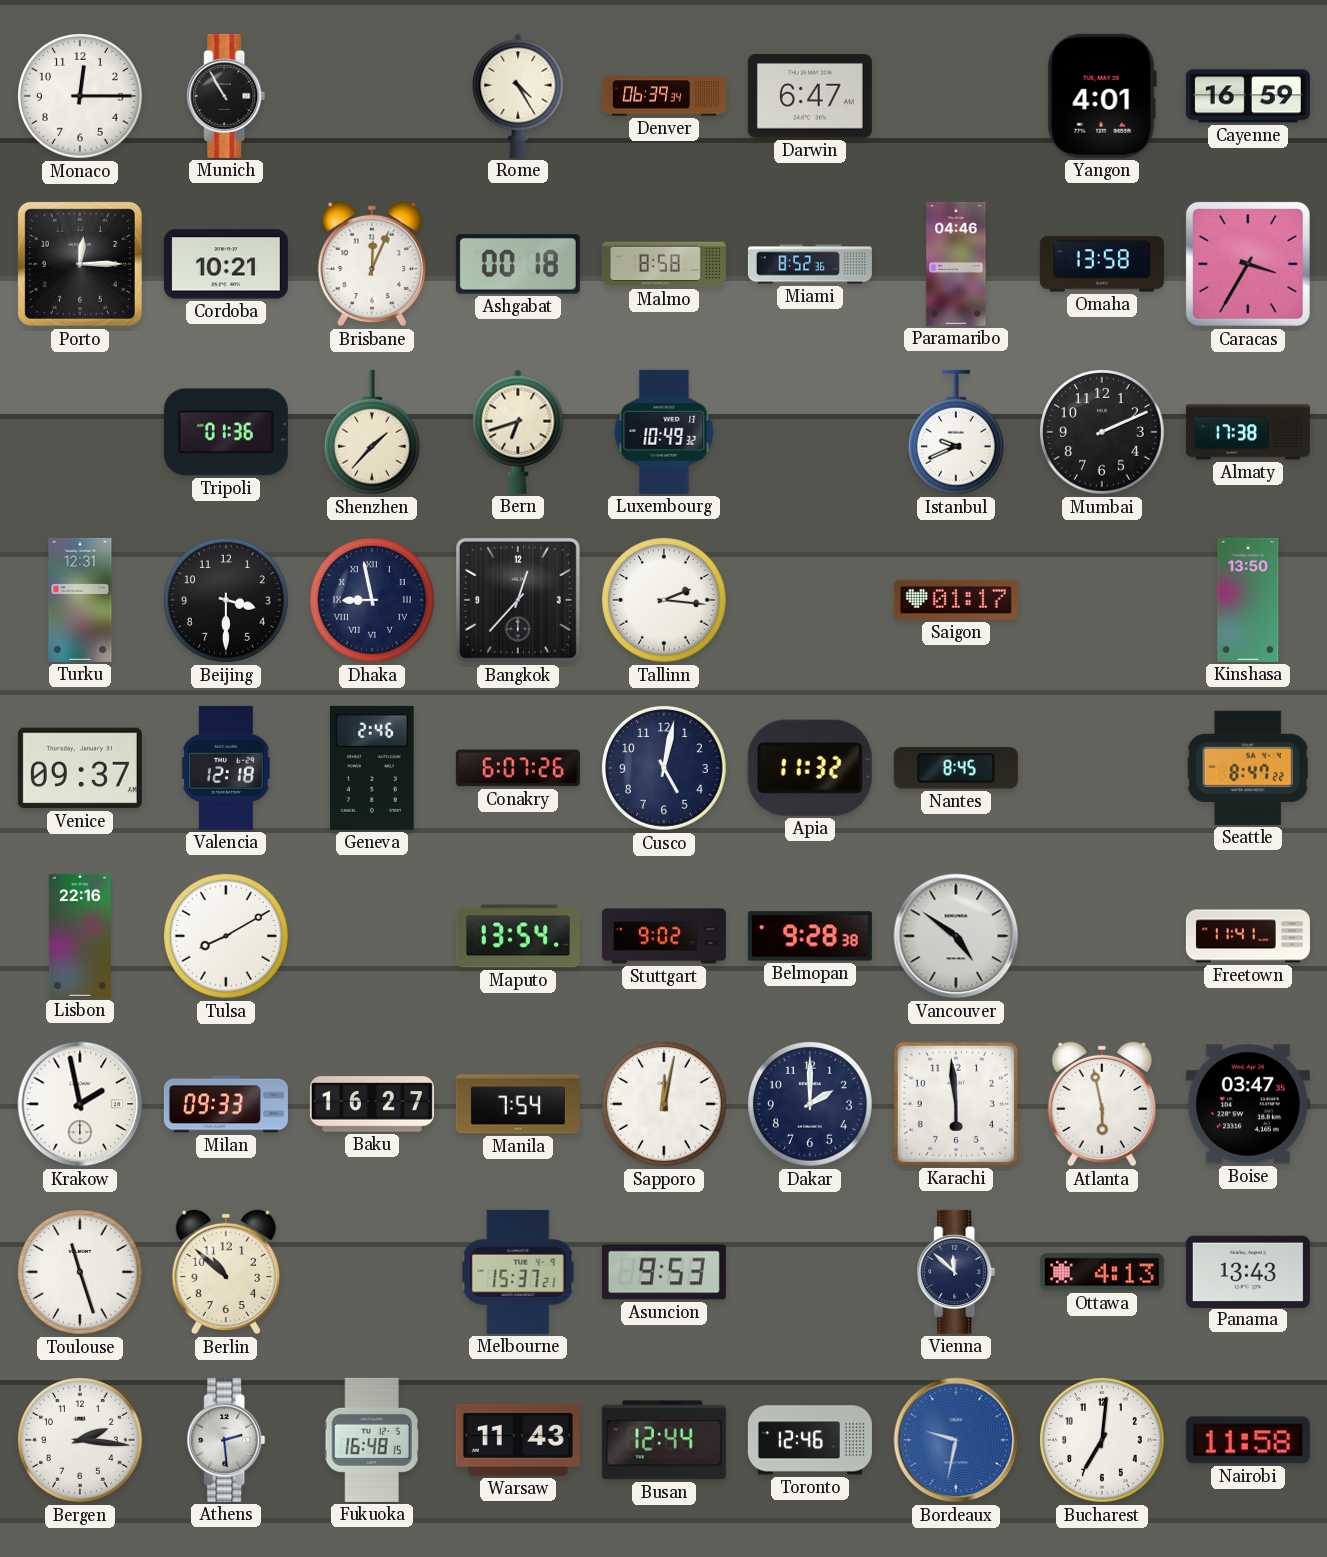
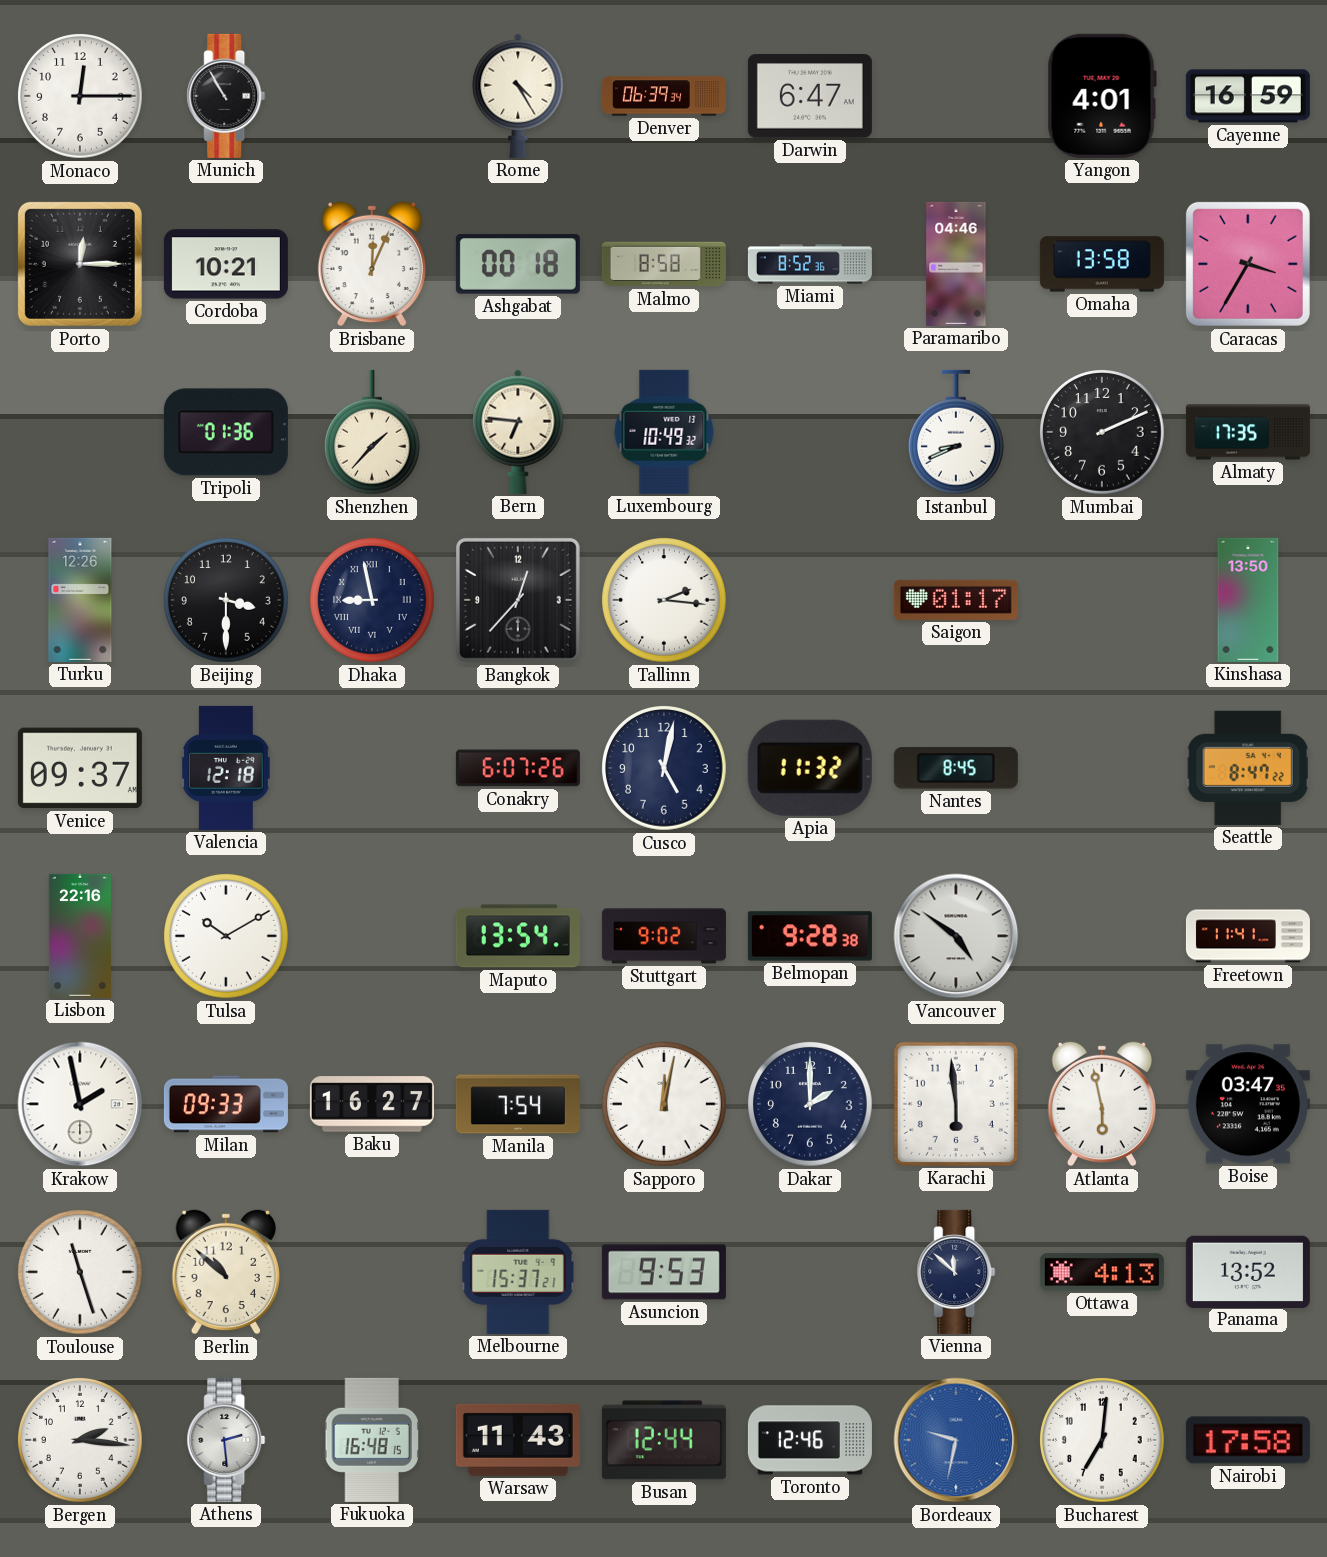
Bern: 6:42 -> 6:46
Istanbul: 9:41 -> 8:41
Almaty: 17:38 -> 17:35
Turku: 12:31 -> 12:26
Geneva: 2:46 -> none
Tulsa: 8:10 -> 10:10
Panama: 13:43 -> 13:52
Nairobi: 11:58 -> 17:58
